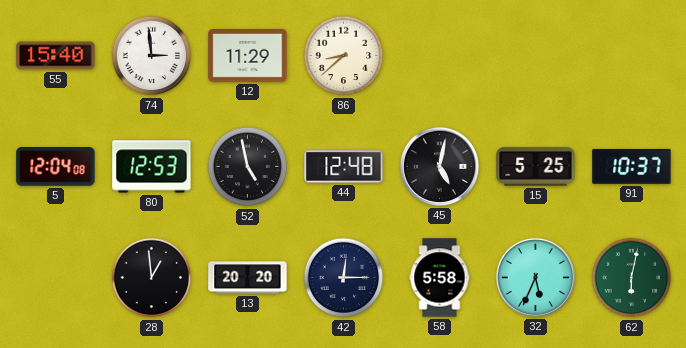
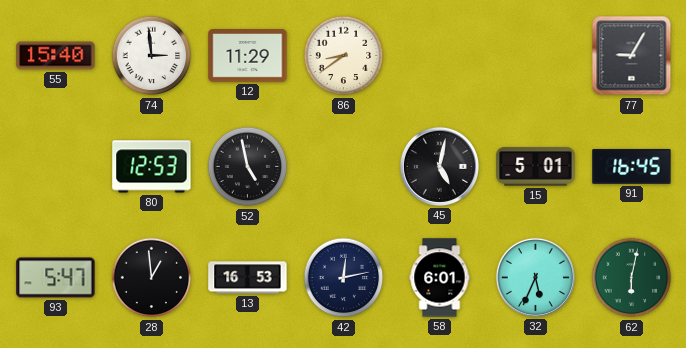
86: 8:38 -> 8:39
77: none -> 9:05
5: 12:04 -> none
44: 12:48 -> none
15: 5:25 -> 5:01
91: 10:37 -> 16:45
93: none -> 5:47
13: 20:20 -> 16:53
42: 12:15 -> 12:13
58: 5:58 -> 6:01
